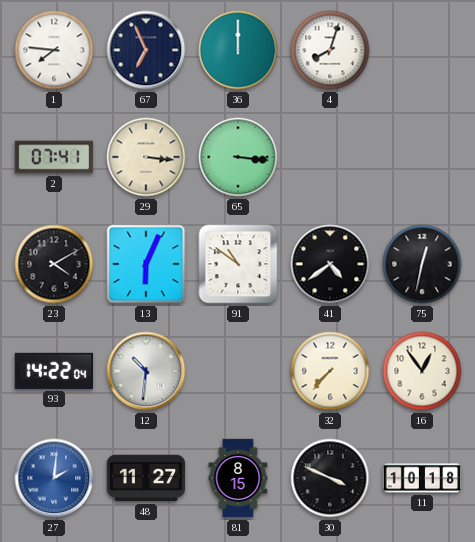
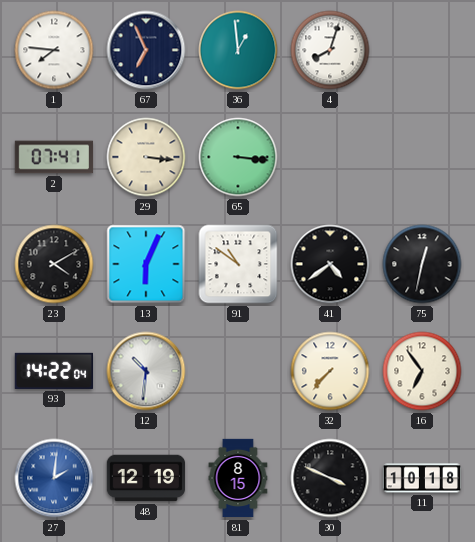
36: 12:00 -> 12:59
16: 12:54 -> 6:54
48: 11:27 -> 12:19
